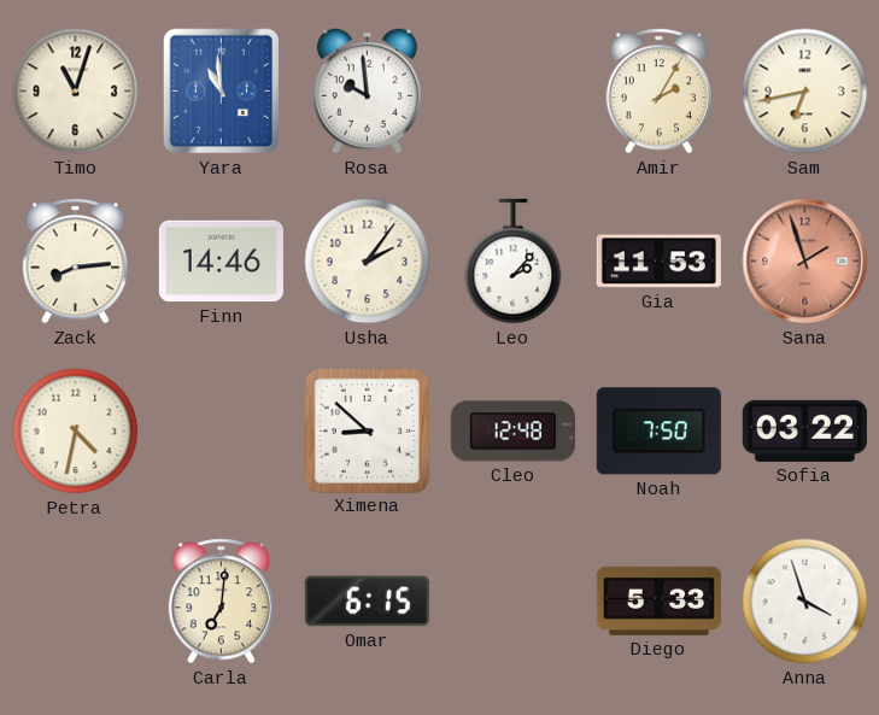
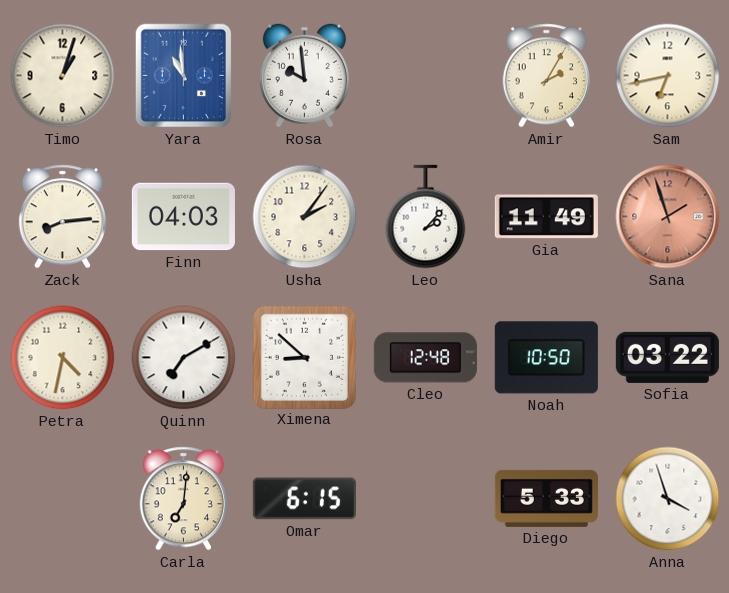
Timo: 11:03 -> 1:03
Finn: 14:46 -> 04:03
Gia: 11:53 -> 11:49
Quinn: none -> 7:10
Noah: 7:50 -> 10:50
